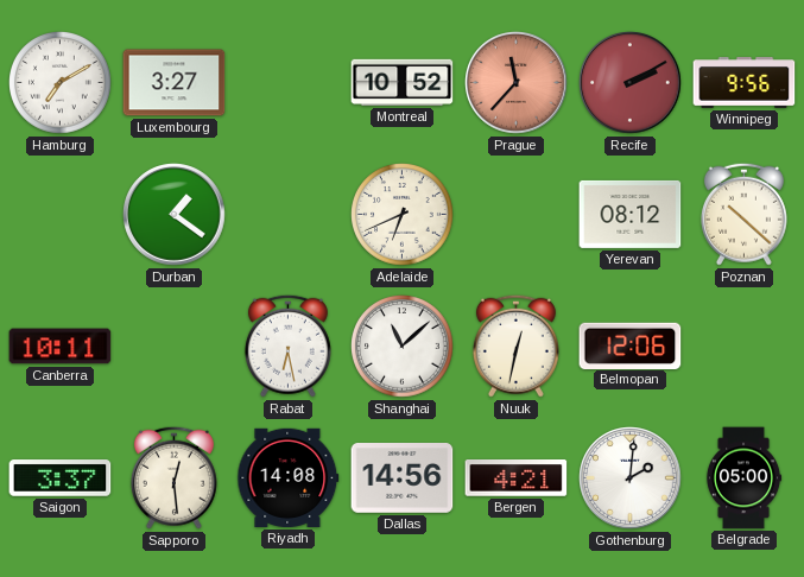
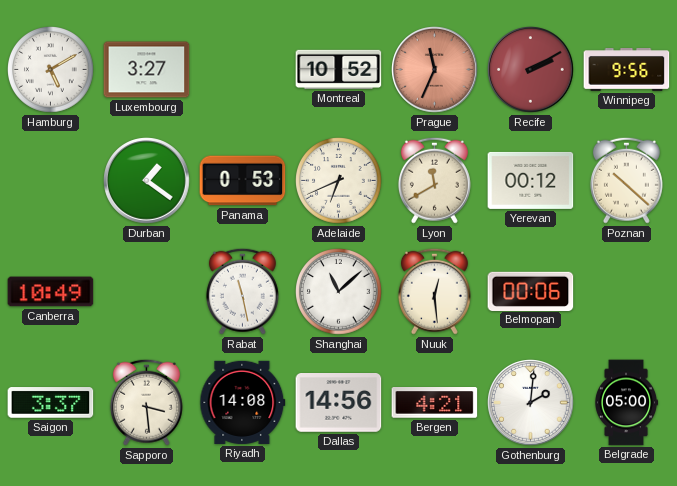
Hamburg: 7:10 -> 5:10
Prague: 11:37 -> 11:34
Panama: none -> 0:53
Lyon: none -> 11:40
Yerevan: 08:12 -> 00:12
Canberra: 10:11 -> 10:49
Rabat: 6:28 -> 11:28
Nuuk: 12:32 -> 12:29
Belmopan: 12:06 -> 00:06
Sapporo: 12:29 -> 3:29
